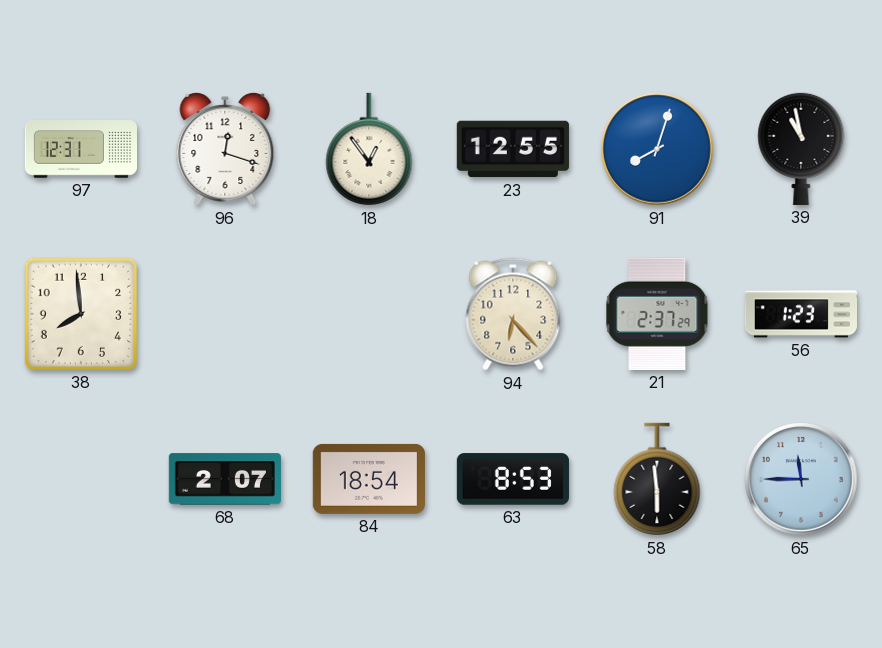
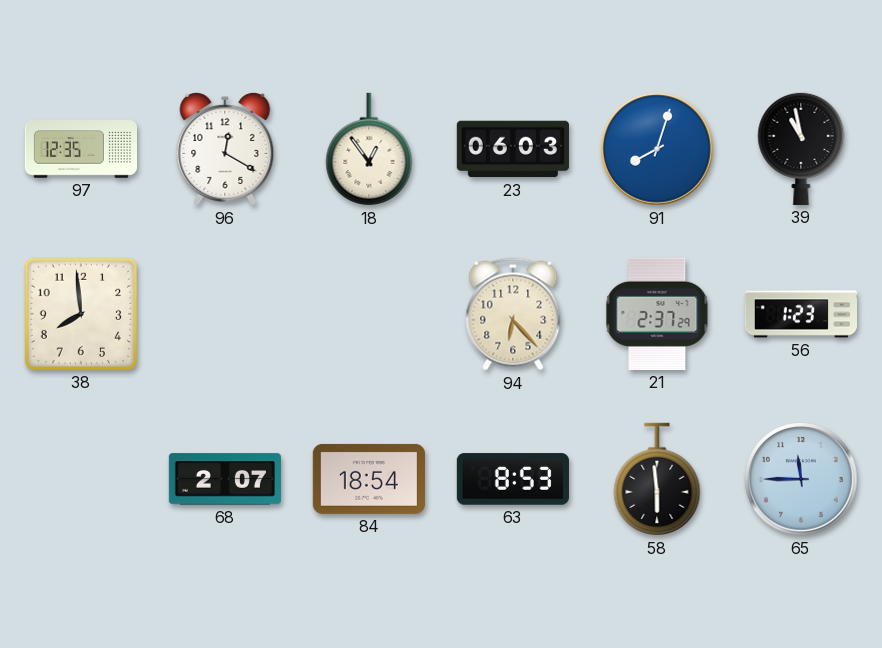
97: 12:31 -> 12:35
96: 12:18 -> 12:20
23: 12:55 -> 06:03
